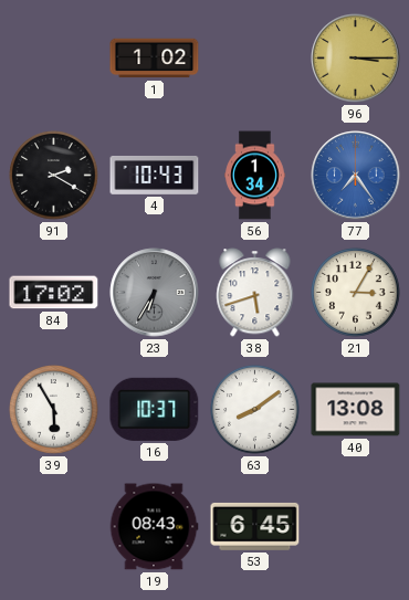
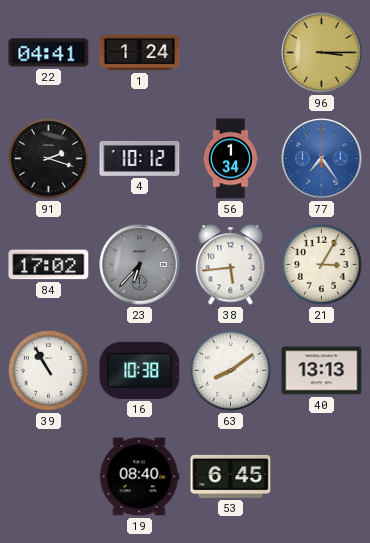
22: none -> 04:41
1: 1:02 -> 1:24
91: 2:20 -> 2:18
4: 10:43 -> 10:12
23: 6:35 -> 6:37
38: 5:42 -> 5:44
39: 5:55 -> 10:55
16: 10:37 -> 10:38
40: 13:08 -> 13:13
19: 08:43 -> 08:40
